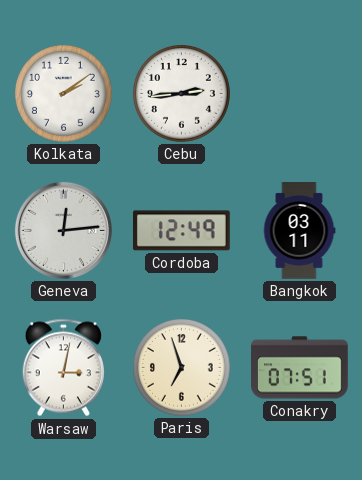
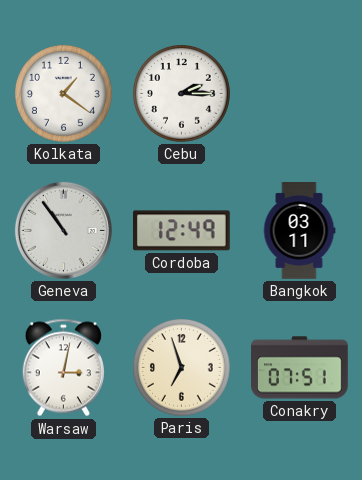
Kolkata: 2:09 -> 1:21
Cebu: 2:44 -> 2:15
Geneva: 12:14 -> 10:54
